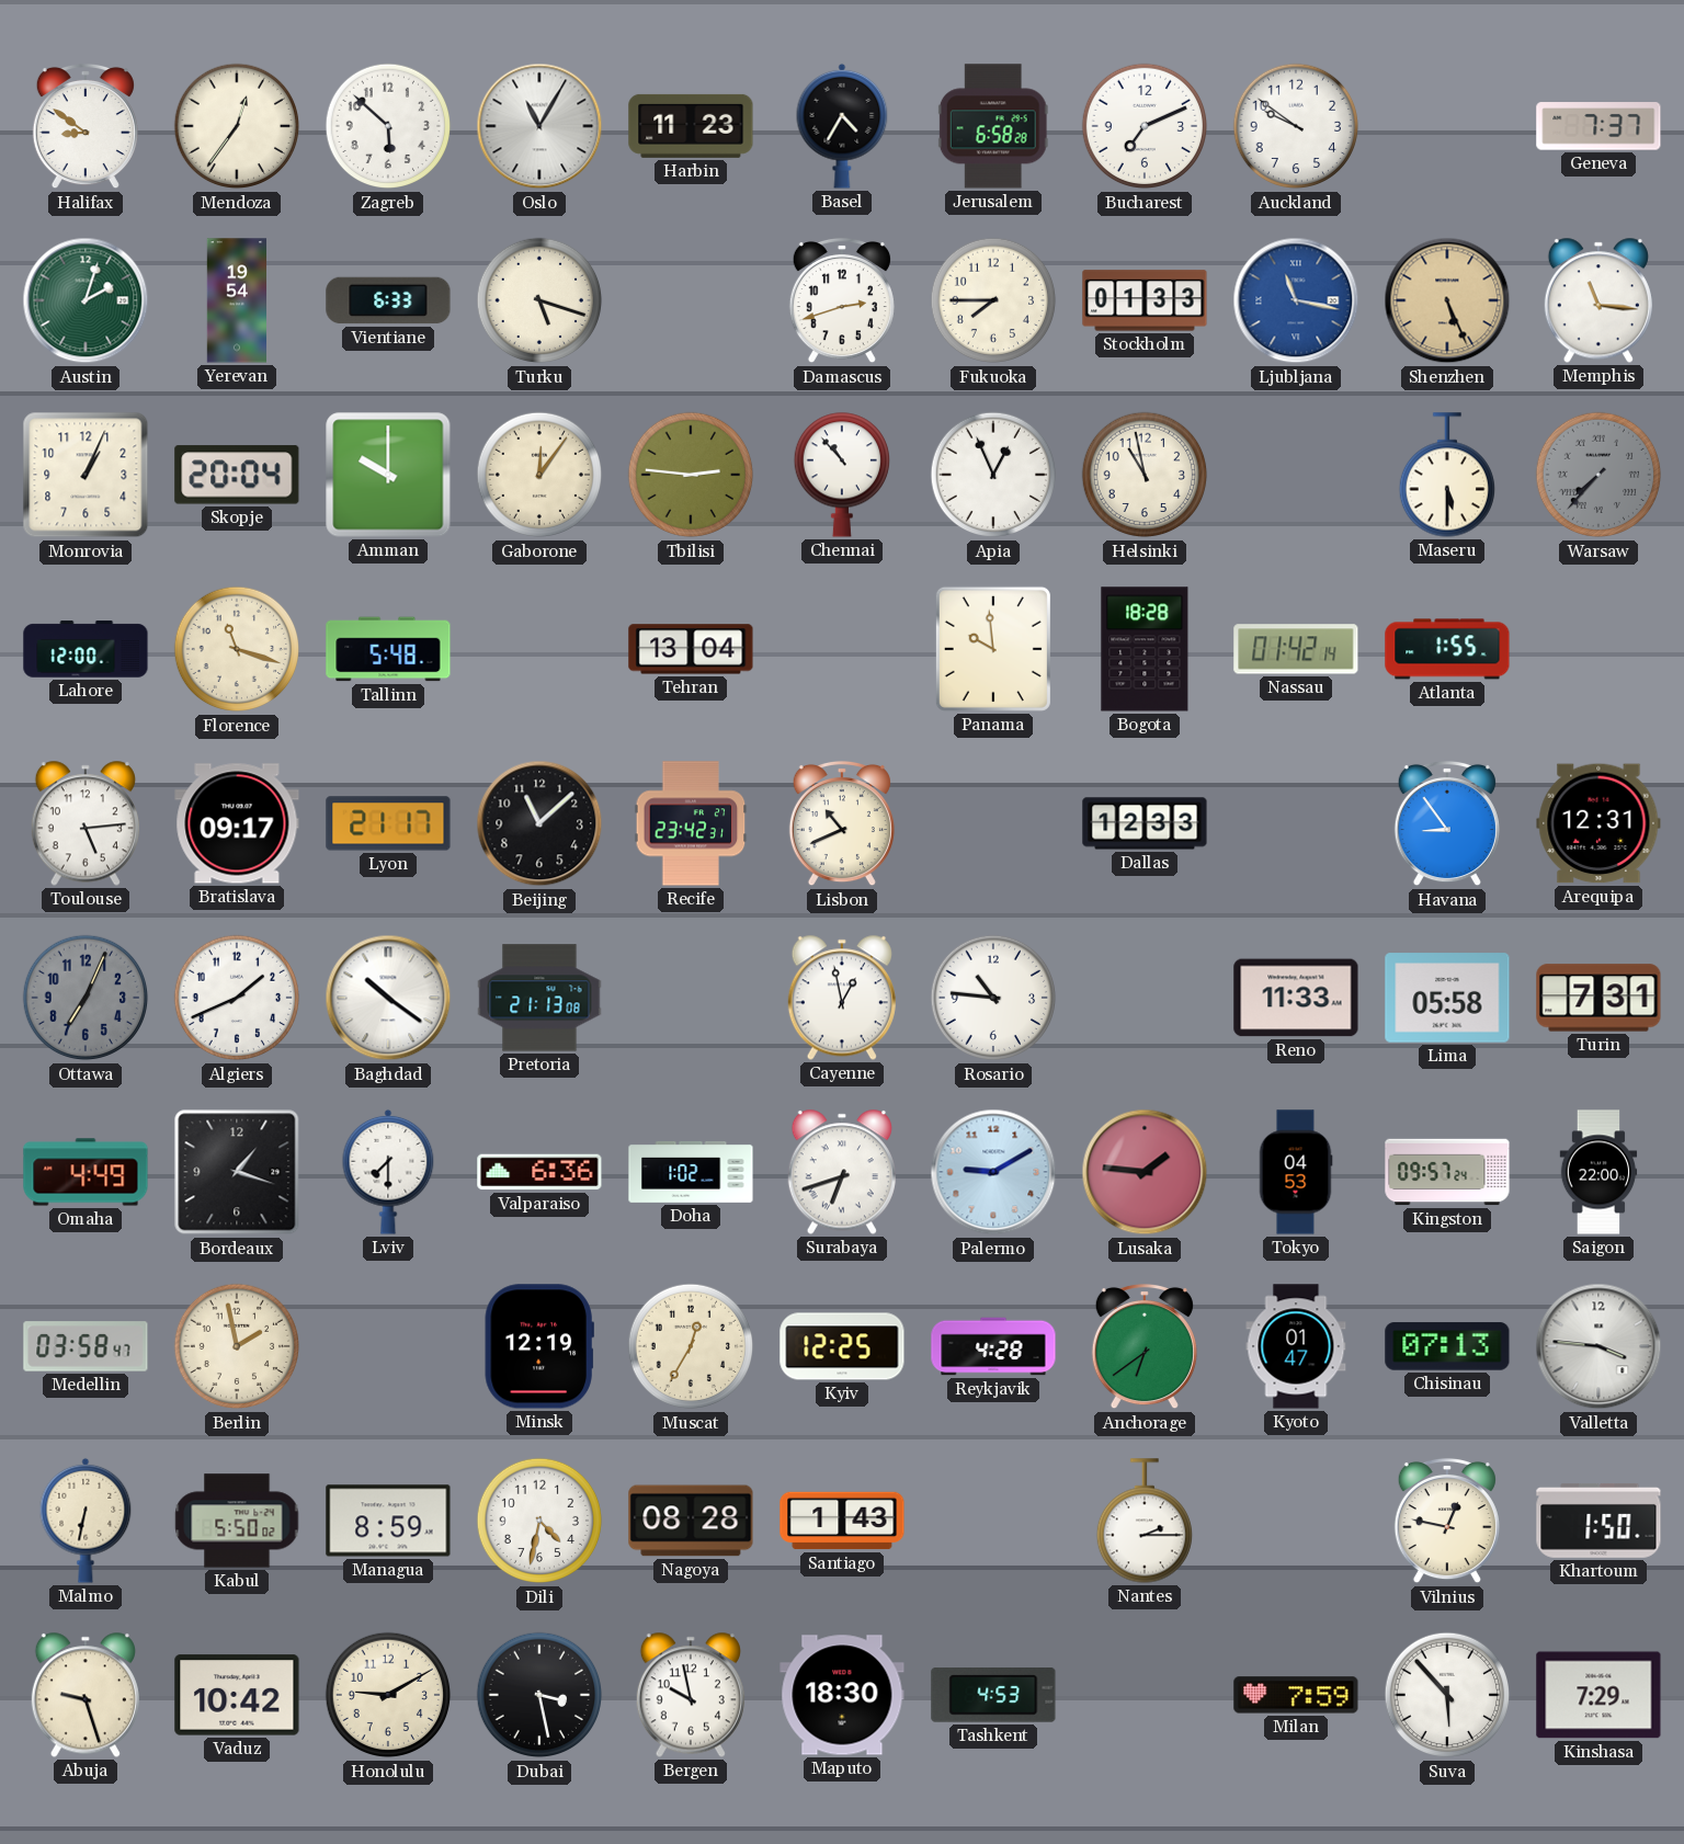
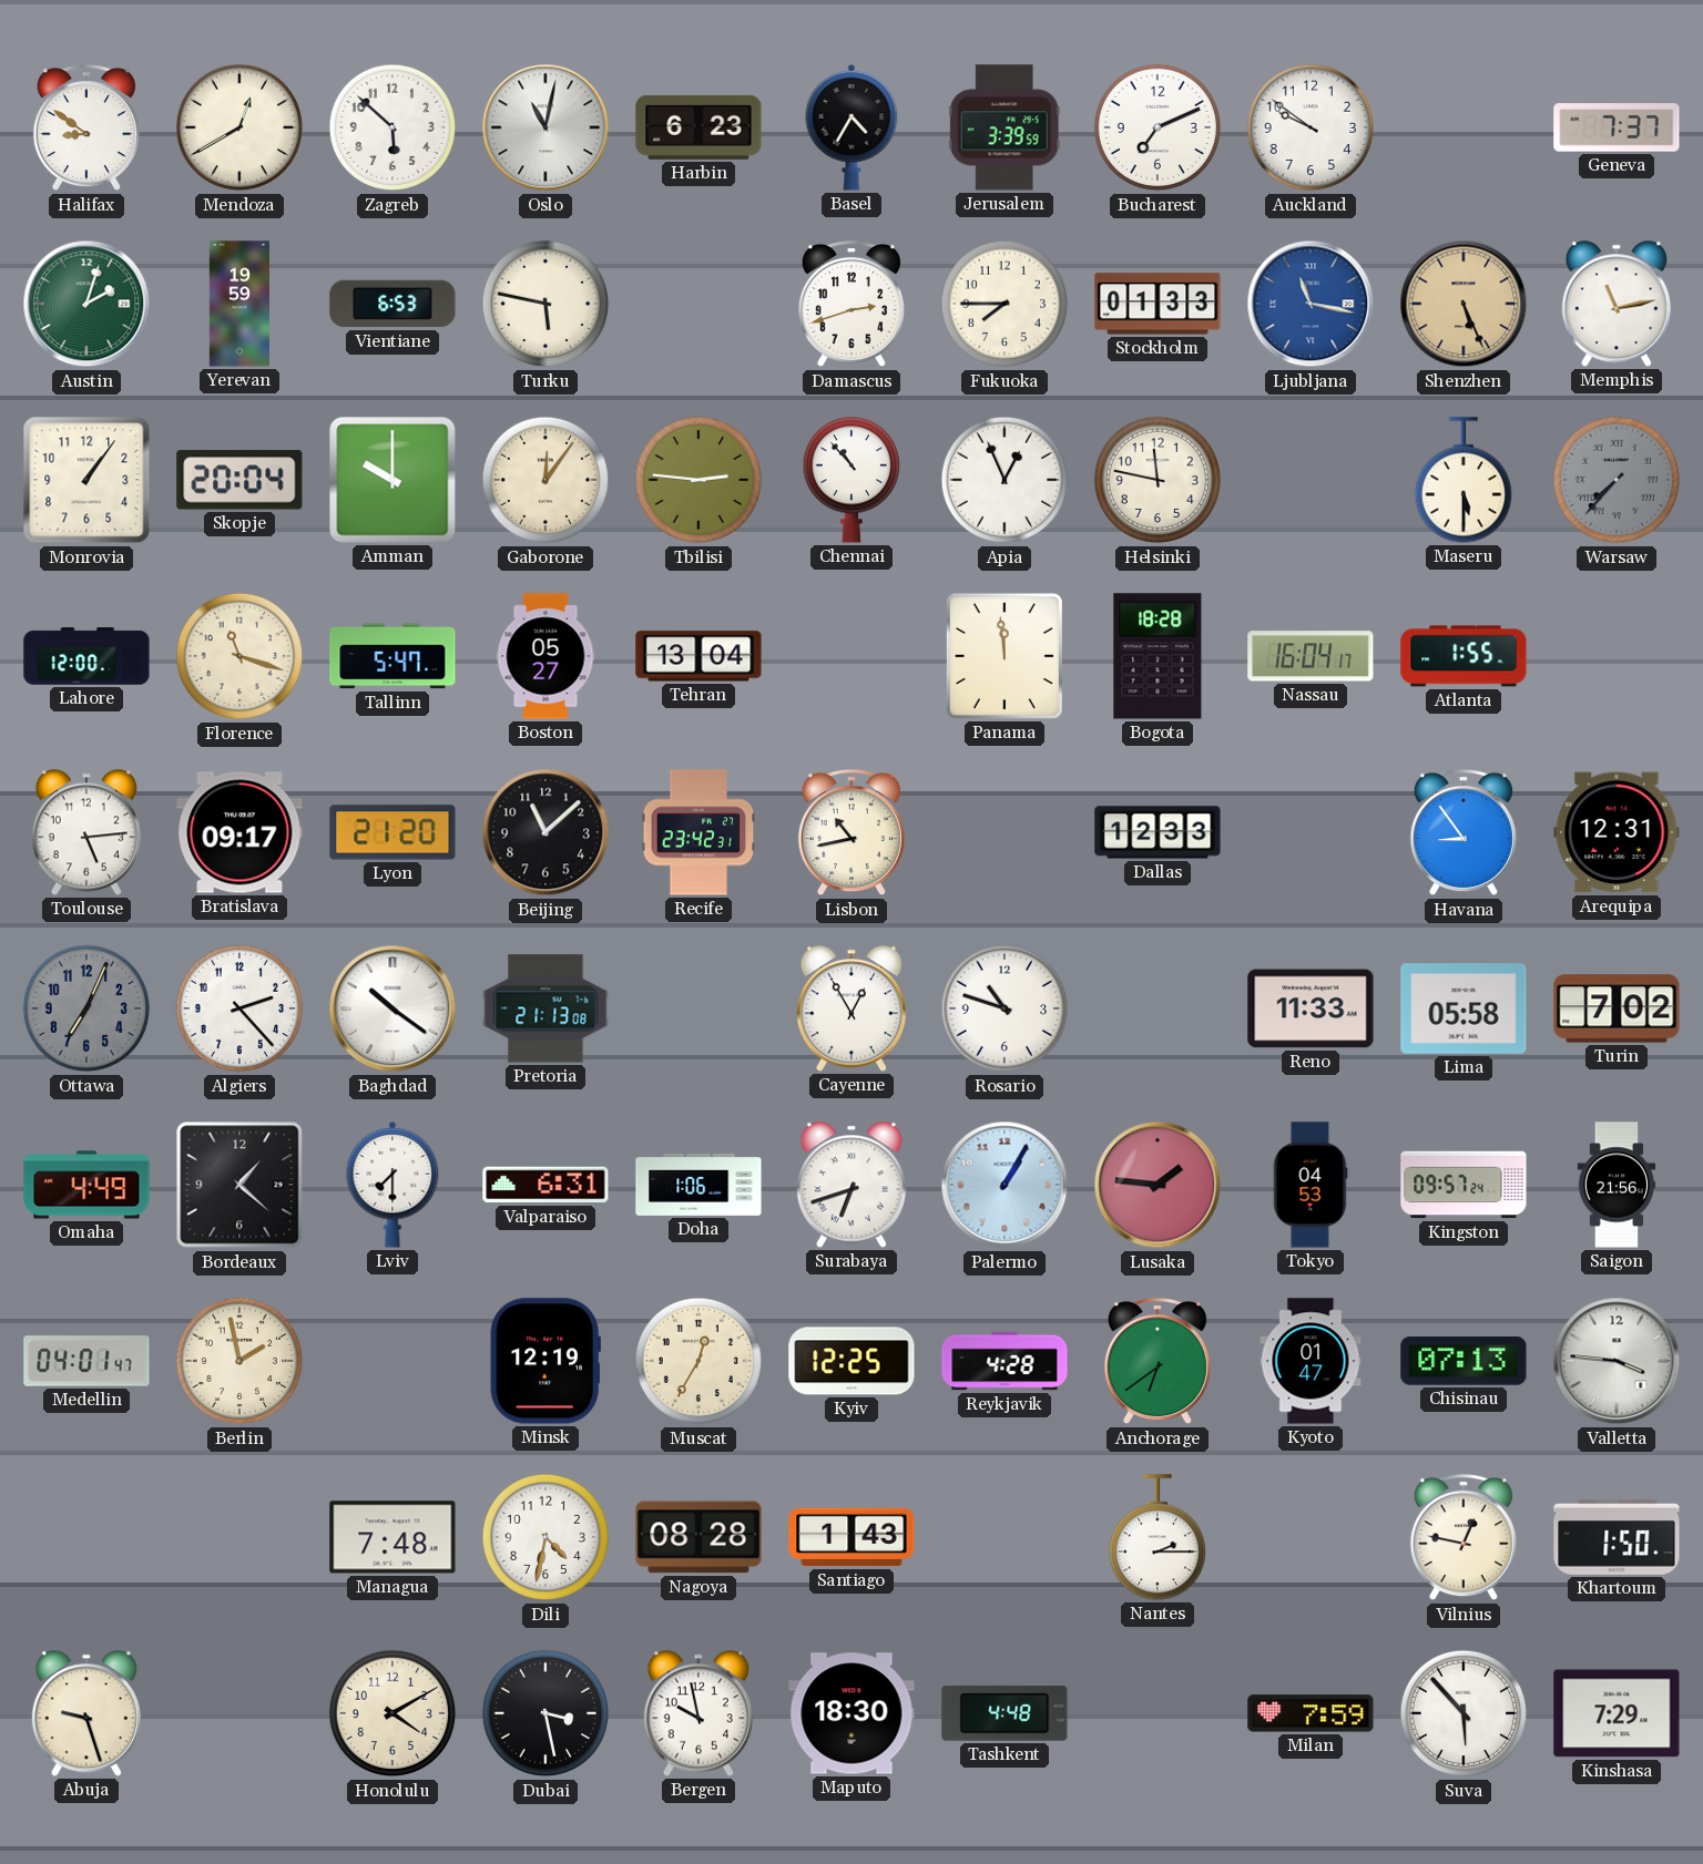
Mendoza: 12:36 -> 12:40
Oslo: 11:05 -> 11:02
Harbin: 11:23 -> 6:23
Jerusalem: 6:58 -> 3:39
Yerevan: 19:54 -> 19:59
Vientiane: 6:33 -> 6:53
Turku: 5:18 -> 5:47
Memphis: 11:16 -> 11:13
Monrovia: 1:04 -> 1:06
Helsinki: 10:58 -> 11:47
Tallinn: 5:48 -> 5:47
Boston: none -> 05:27
Panama: 9:59 -> 11:59
Nassau: 01:42 -> 16:04
Lyon: 21:17 -> 21:20
Lisbon: 10:41 -> 10:43
Algiers: 1:41 -> 2:23
Cayenne: 12:58 -> 12:55
Rosario: 10:46 -> 10:48
Turin: 7:31 -> 7:02
Bordeaux: 1:18 -> 1:22
Valparaiso: 6:36 -> 6:31
Doha: 1:02 -> 1:06
Palermo: 9:10 -> 1:05
Saigon: 22:00 -> 21:56
Medellin: 03:58 -> 04:01
Malmo: 6:32 -> none
Kabul: 5:50 -> none
Managua: 8:59 -> 7:48
Vaduz: 10:42 -> none
Honolulu: 9:10 -> 4:10
Tashkent: 4:53 -> 4:48
